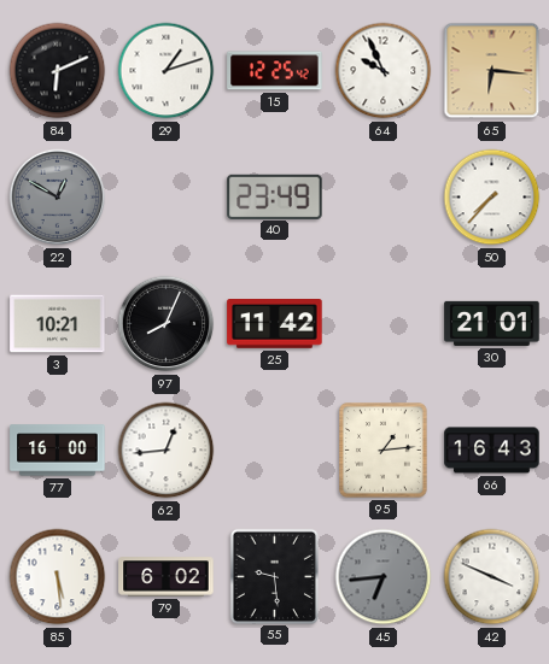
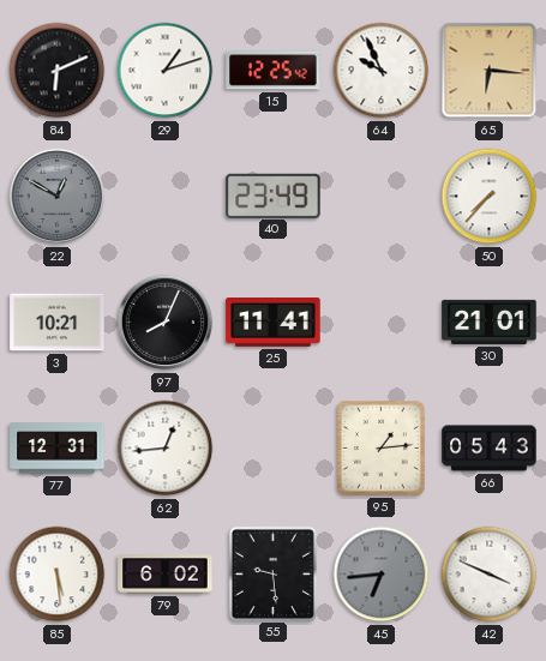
25: 11:42 -> 11:41
77: 16:00 -> 12:31
66: 16:43 -> 05:43
